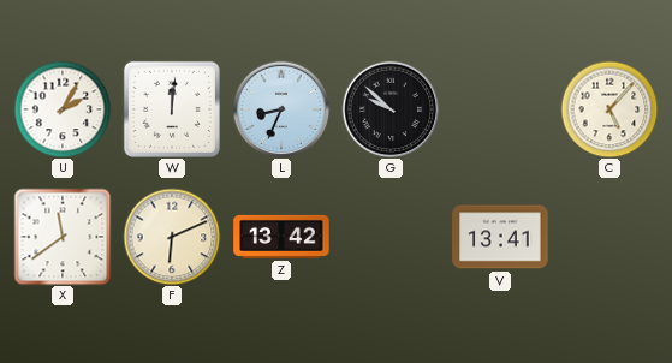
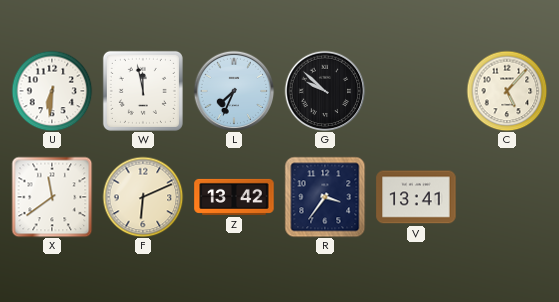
U: 2:05 -> 6:31
W: 12:01 -> 11:58
L: 8:34 -> 7:34
R: none -> 3:36
